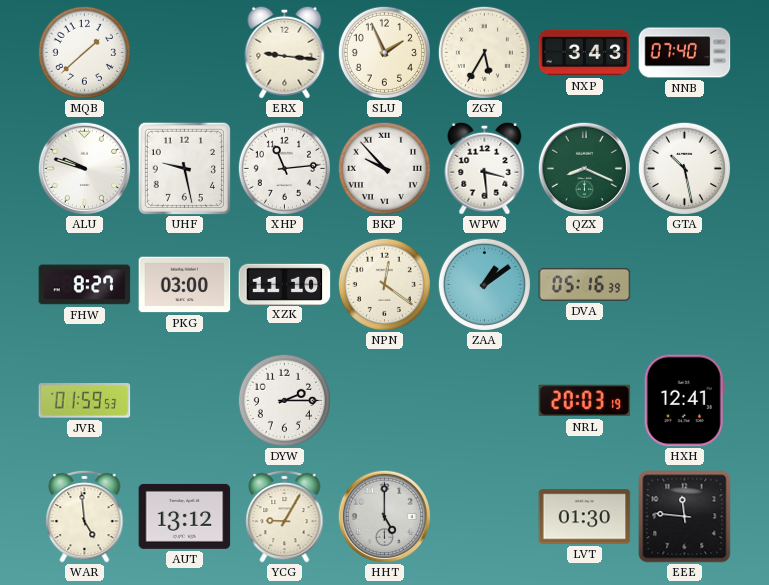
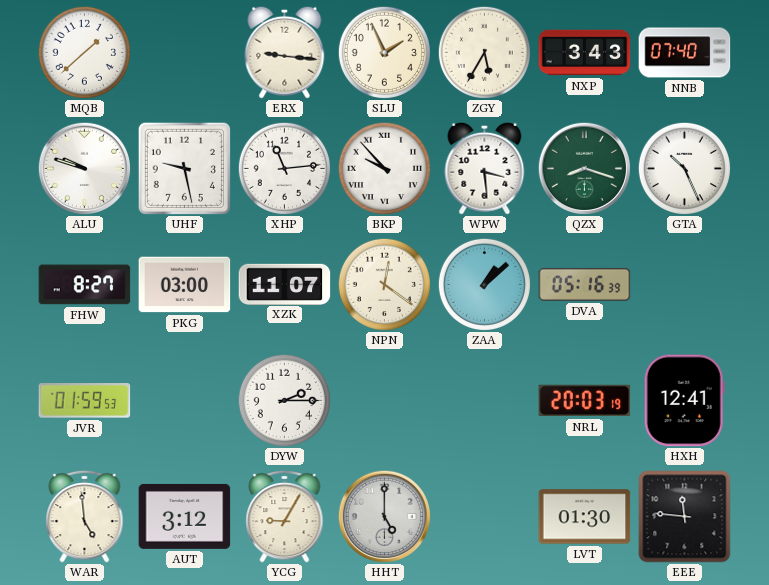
QZX: 8:19 -> 8:18
GTA: 10:28 -> 10:26
XZK: 11:10 -> 11:07
ZAA: 1:09 -> 1:08
AUT: 13:12 -> 3:12
